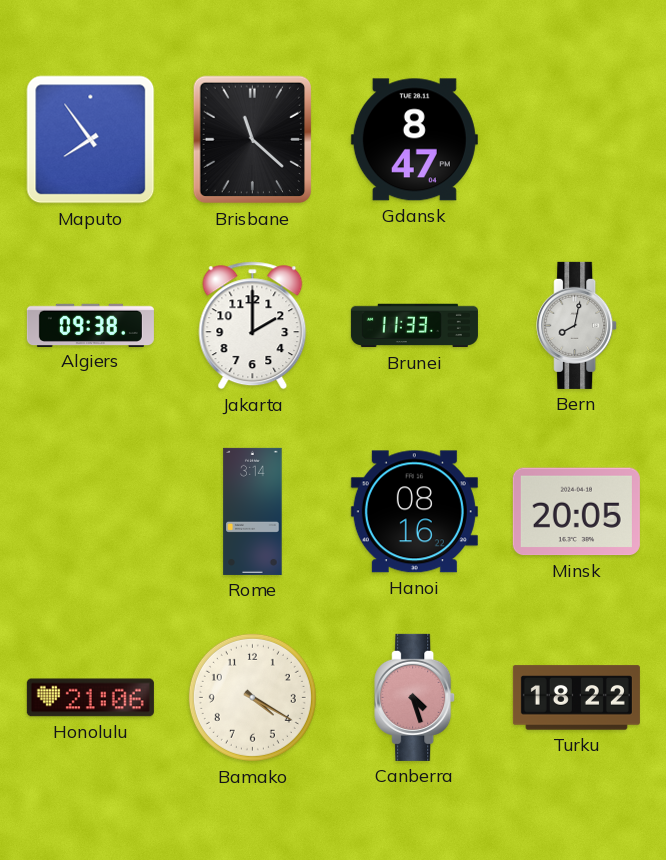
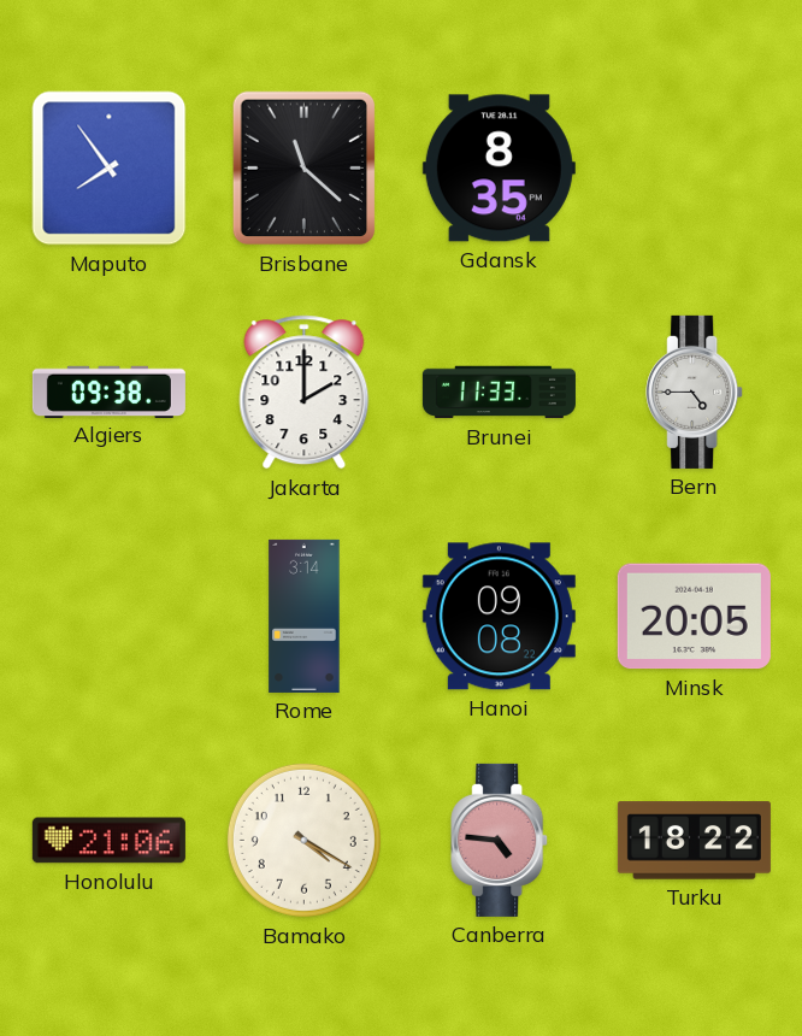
Gdansk: 8:47 -> 8:35
Bern: 8:02 -> 4:45
Hanoi: 08:16 -> 09:08
Canberra: 4:27 -> 4:46
